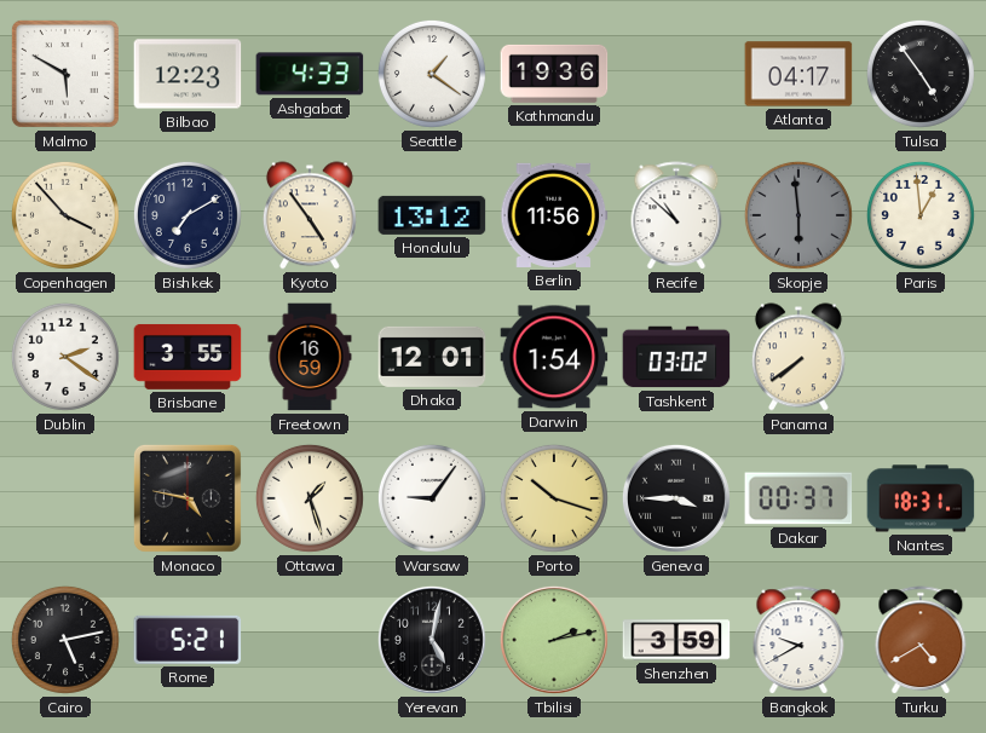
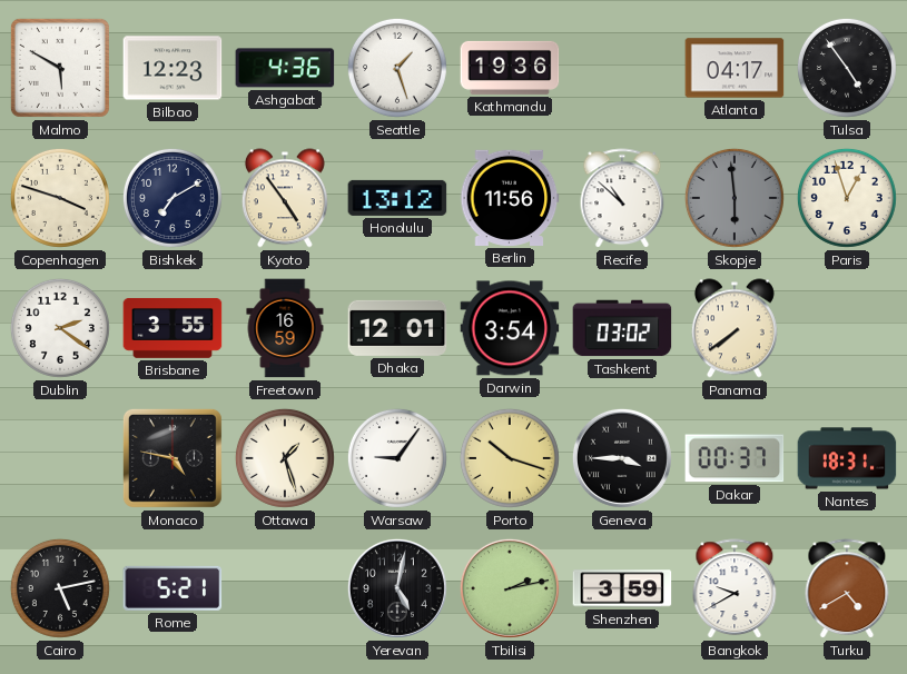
Ashgabat: 4:33 -> 4:36
Seattle: 1:21 -> 1:27
Copenhagen: 3:53 -> 3:48
Paris: 12:59 -> 12:57
Darwin: 1:54 -> 3:54
